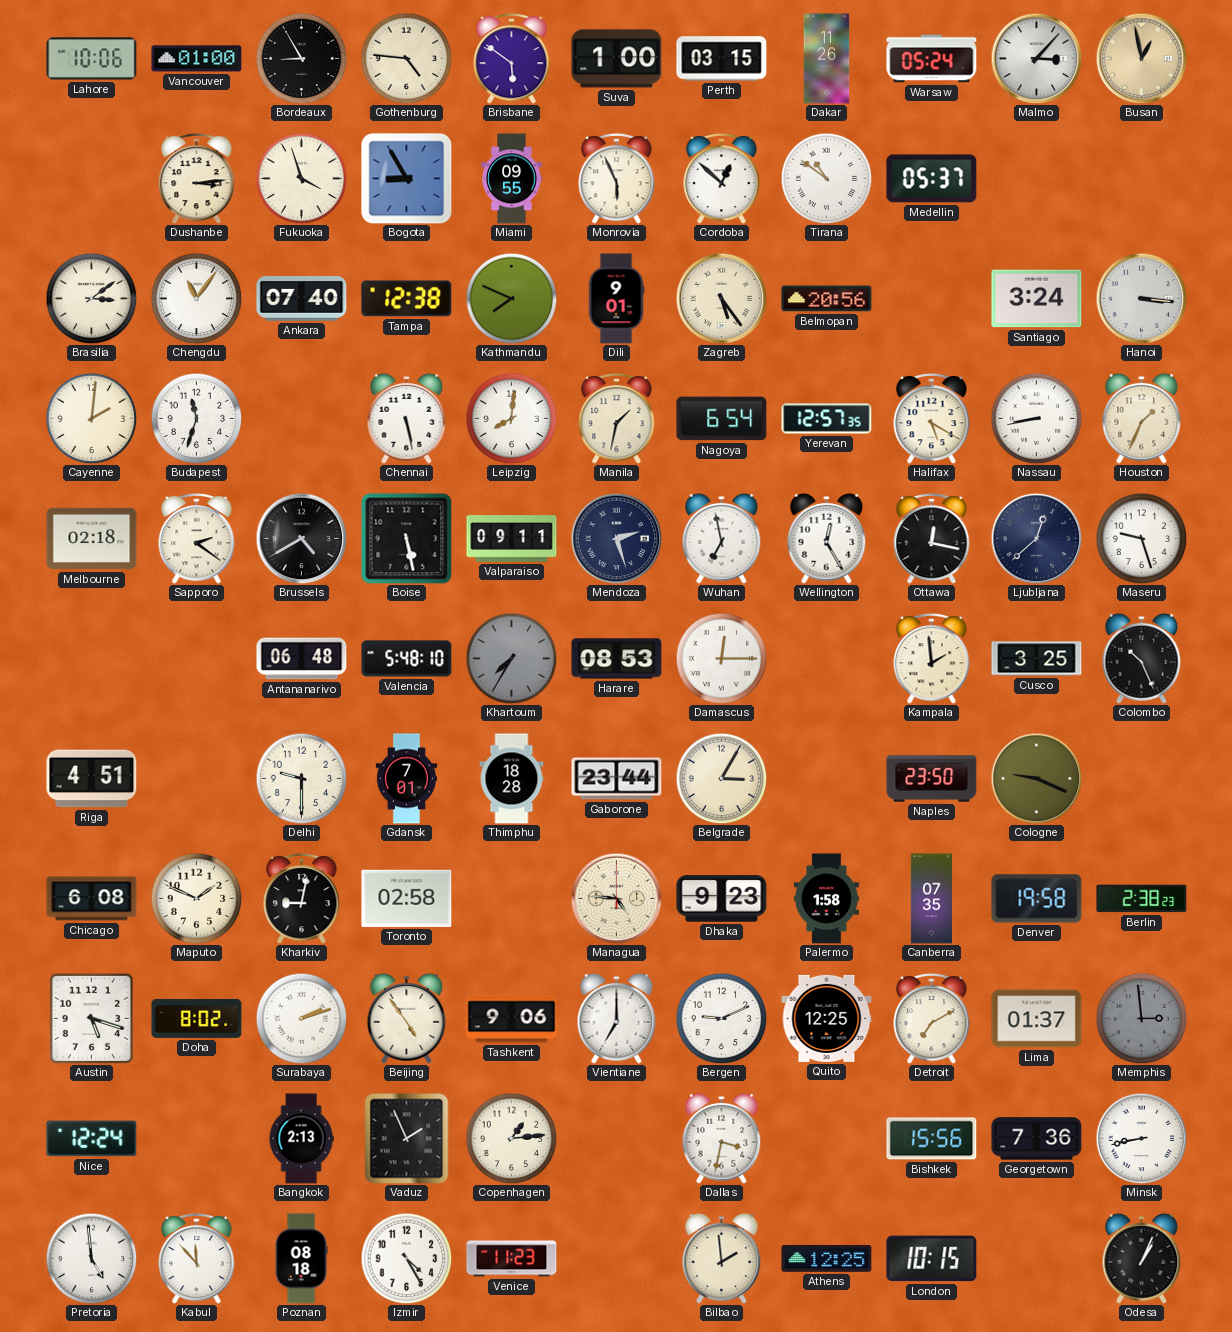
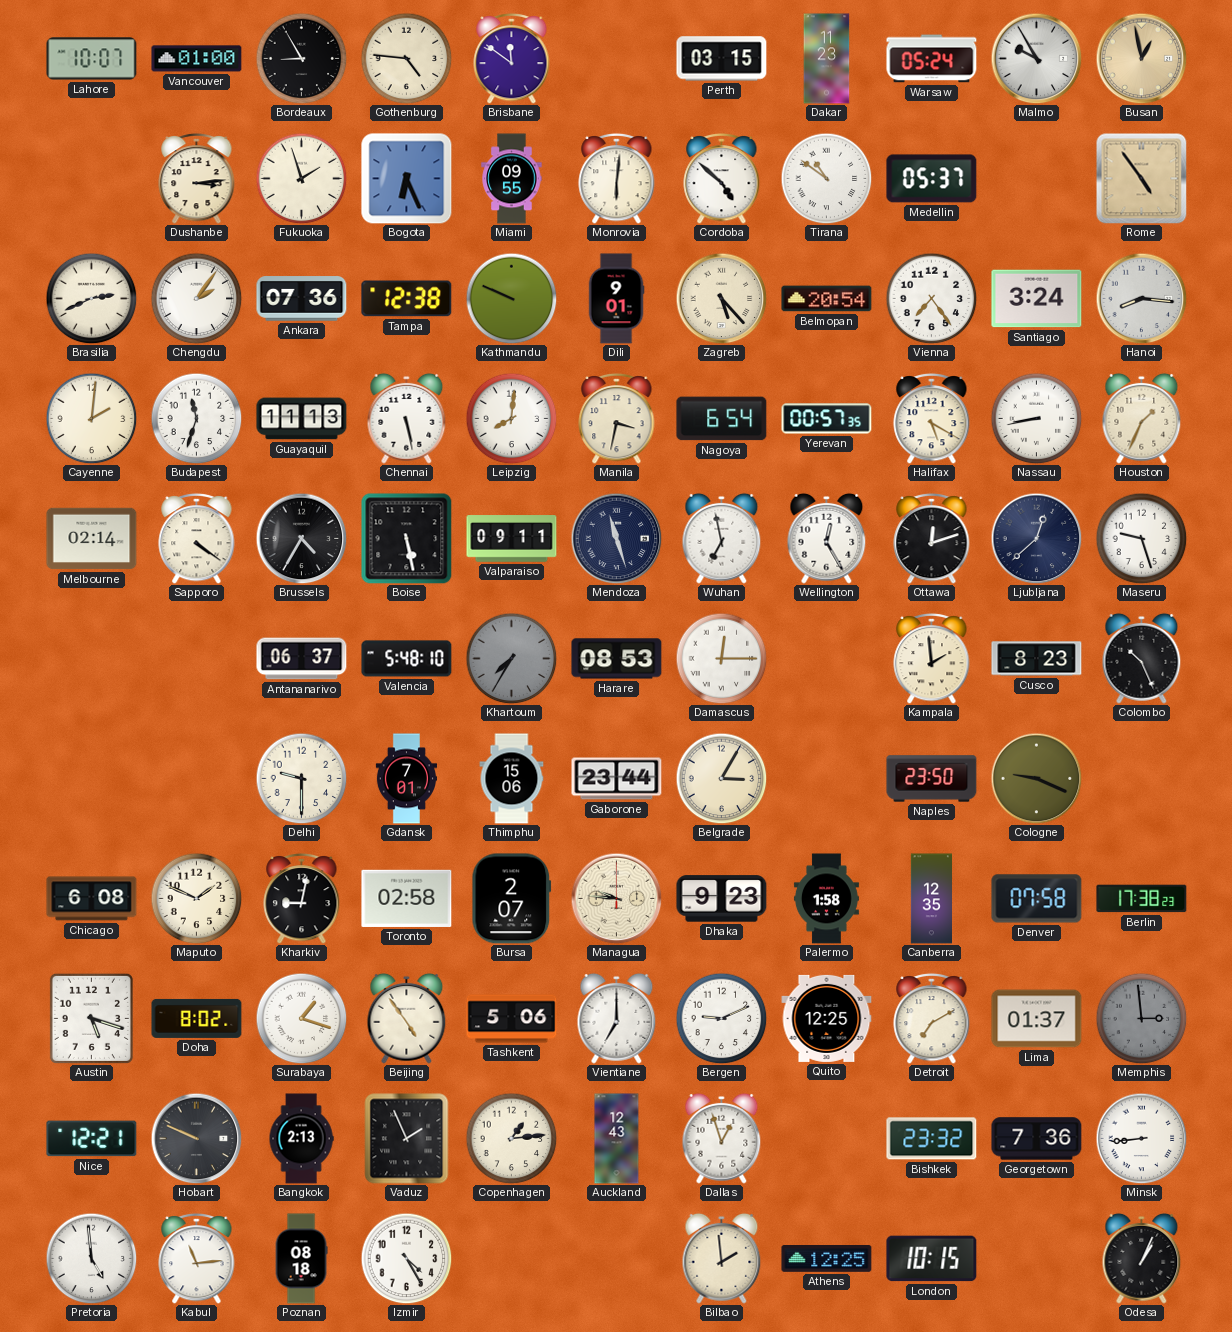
Lahore: 10:06 -> 10:07
Brisbane: 5:51 -> 11:51
Suva: 1:00 -> none
Dakar: 11:26 -> 11:23
Malmo: 3:07 -> 9:55
Fukuoka: 3:57 -> 1:57
Bogota: 8:55 -> 6:26
Monrovia: 5:56 -> 6:01
Cordoba: 12:52 -> 4:52
Rome: none -> 4:54
Brasilia: 3:09 -> 2:41
Chengdu: 11:06 -> 2:06
Ankara: 07:40 -> 07:36
Kathmandu: 7:49 -> 9:49
Zagreb: 5:24 -> 5:23
Belmopan: 20:56 -> 20:54
Vienna: none -> 7:24
Hanoi: 3:16 -> 8:16
Guayaquil: none -> 11:13
Manila: 1:32 -> 3:32
Yerevan: 12:57 -> 00:57
Melbourne: 02:18 -> 02:14
Sapporo: 2:21 -> 4:21
Brussels: 4:40 -> 4:35
Mendoza: 2:27 -> 11:27
Ottawa: 12:17 -> 12:12
Antananarivo: 06:48 -> 06:37
Cusco: 3:25 -> 8:23
Riga: 4:51 -> none
Thimphu: 18:28 -> 15:06
Bursa: none -> 2:07
Managua: 4:46 -> 9:46
Canberra: 07:35 -> 12:35
Denver: 19:58 -> 07:58
Berlin: 2:38 -> 17:38
Surabaya: 2:12 -> 1:18
Tashkent: 9:06 -> 5:06
Nice: 12:24 -> 12:21
Hobart: none -> 9:49
Auckland: none -> 12:43
Dallas: 3:32 -> 12:57
Bishkek: 15:56 -> 23:32
Minsk: 8:43 -> 8:44
Kabul: 11:53 -> 11:14
Venice: 11:23 -> none
